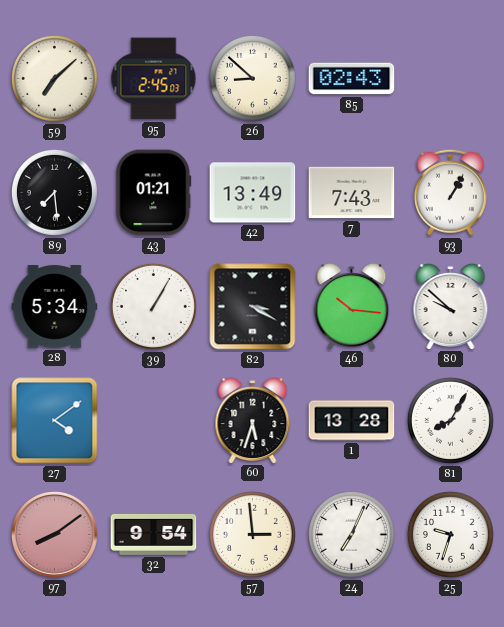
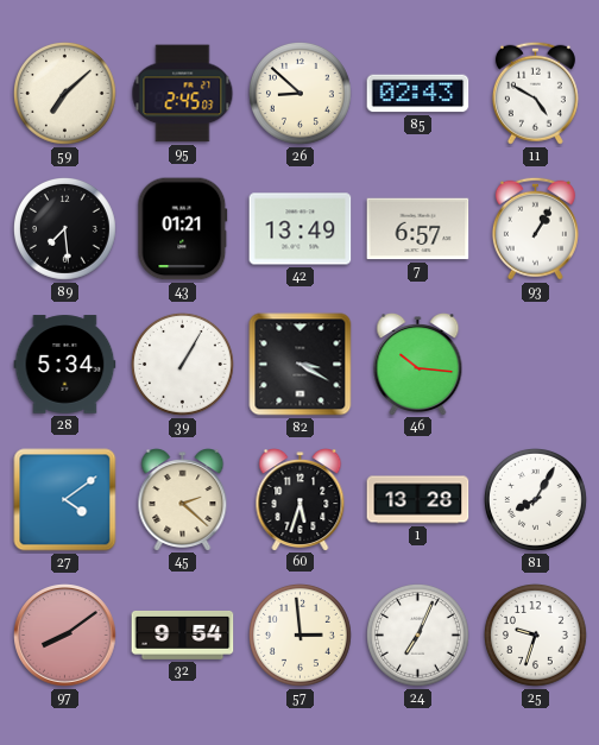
11: none -> 4:50
7: 7:43 -> 6:57
80: 9:52 -> none
45: none -> 2:22
